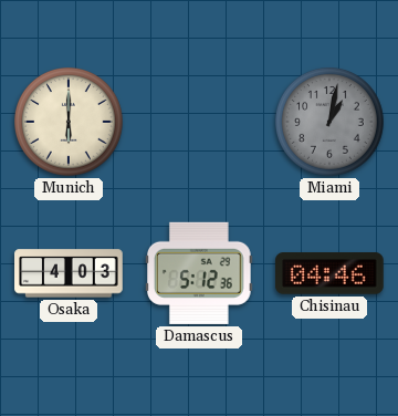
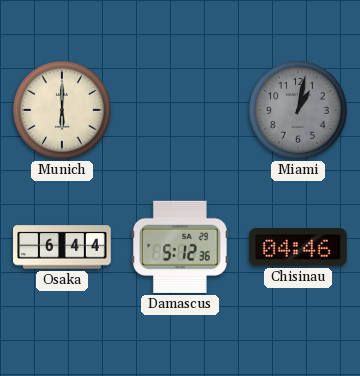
Osaka: 4:03 -> 6:44
